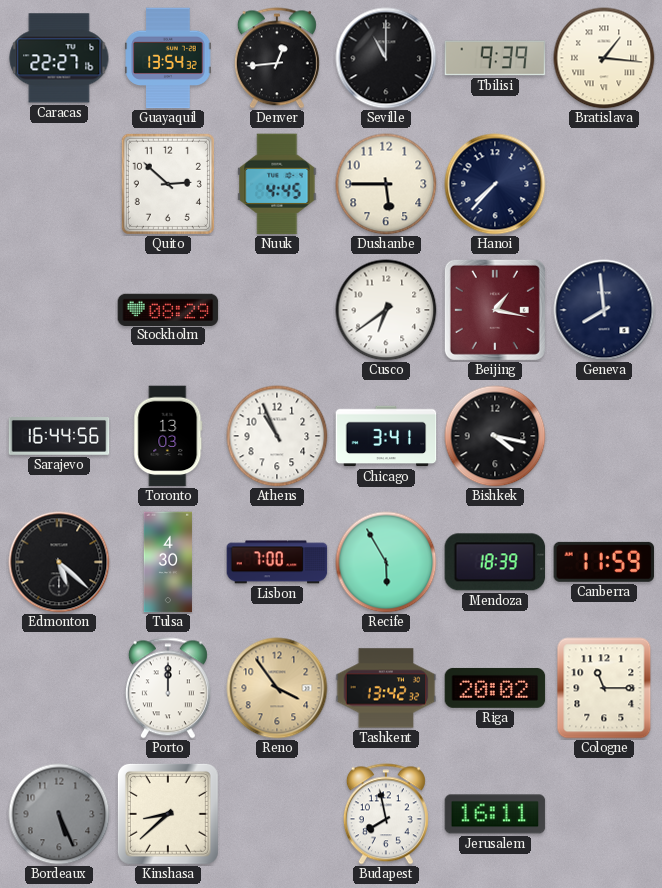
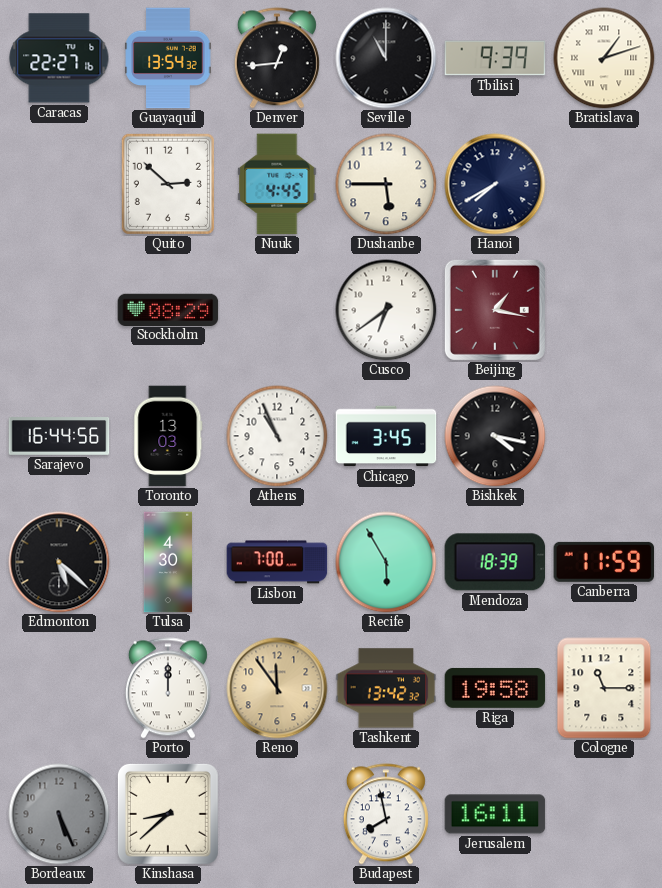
Bratislava: 1:16 -> 1:12
Hanoi: 7:37 -> 7:40
Geneva: 7:59 -> none
Chicago: 3:41 -> 3:45
Reno: 3:54 -> 11:54
Riga: 20:02 -> 19:58
